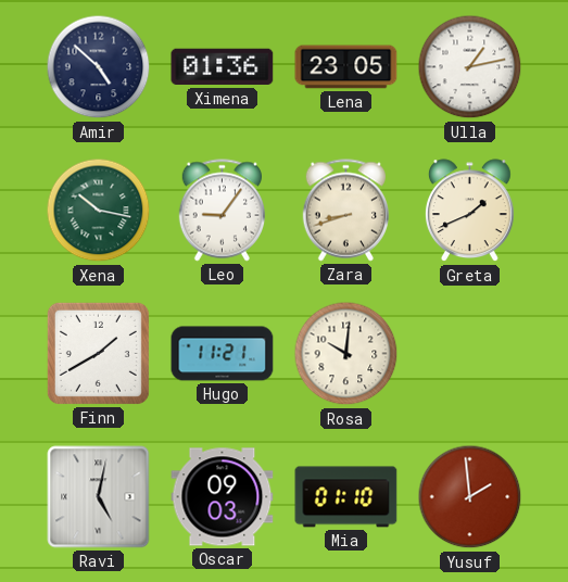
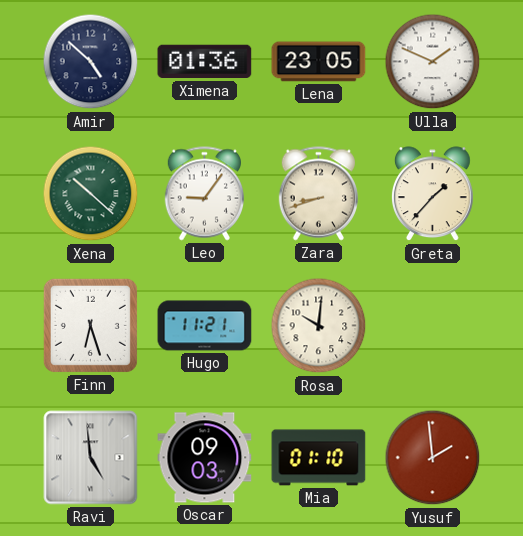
Ulla: 1:13 -> 1:49
Xena: 10:17 -> 10:22
Greta: 1:41 -> 1:37
Finn: 1:40 -> 6:27
Ravi: 5:02 -> 4:59
